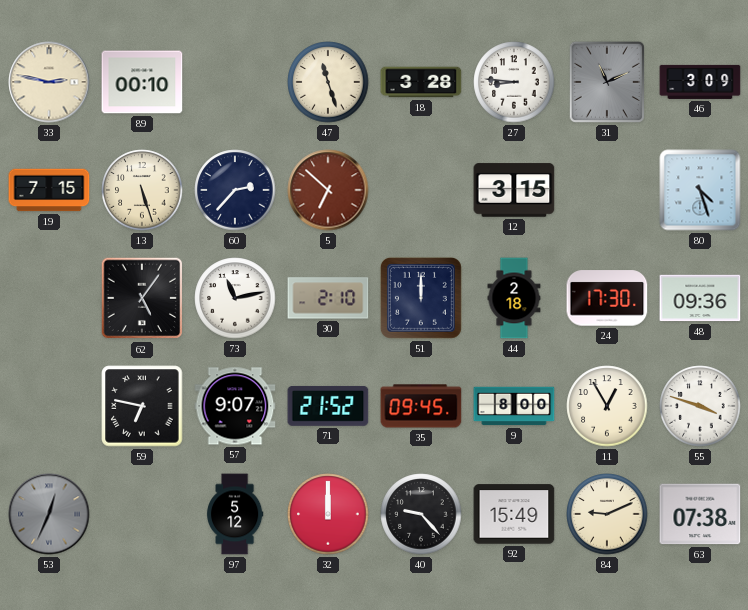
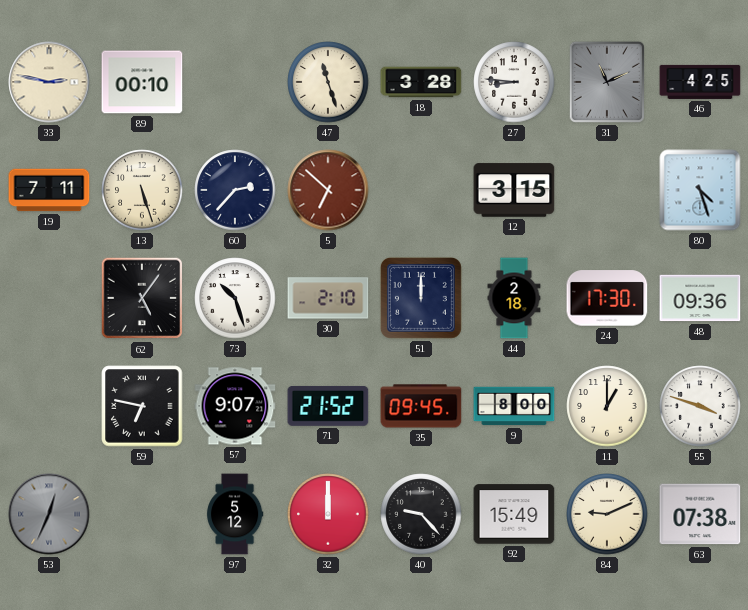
46: 3:09 -> 4:25
19: 7:15 -> 7:11
73: 11:13 -> 10:27
11: 12:55 -> 1:00
